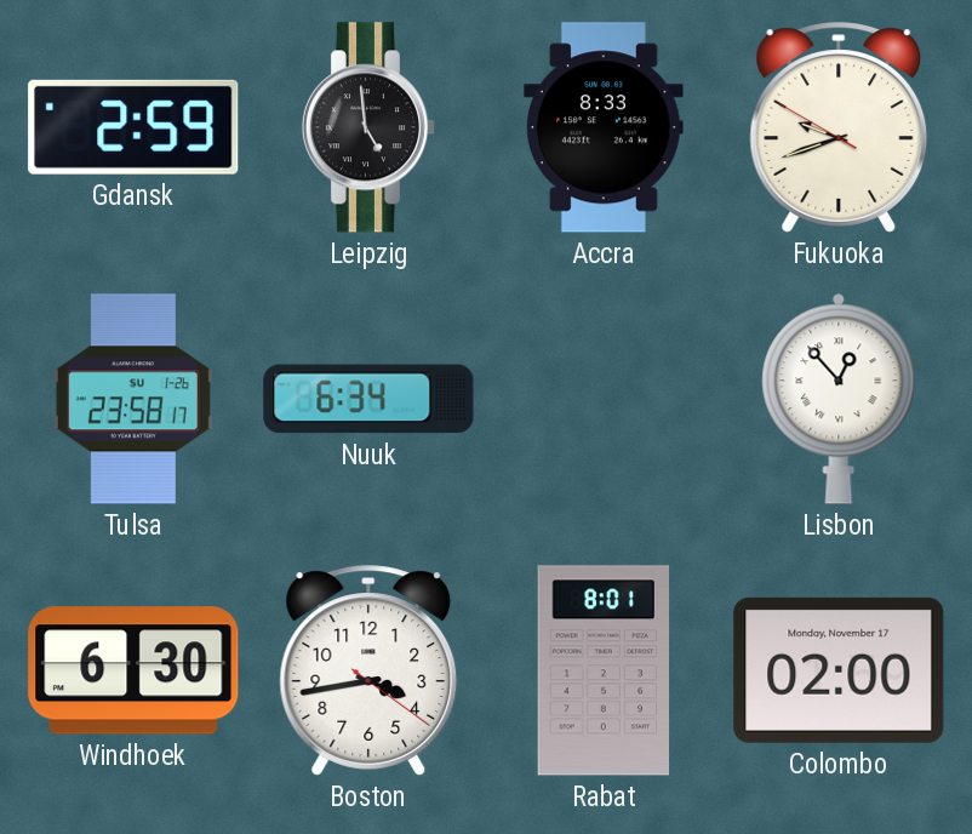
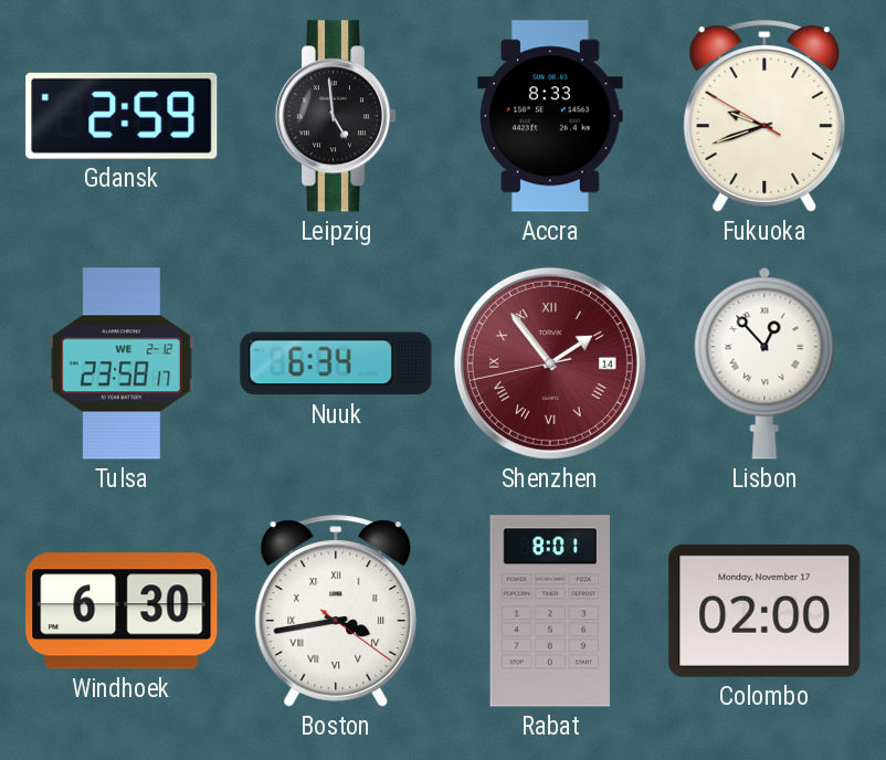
Tulsa date: SU 1-26 -> WE 2-12
Shenzhen: none -> 1:53
Boston numerals: Arabic -> Roman
